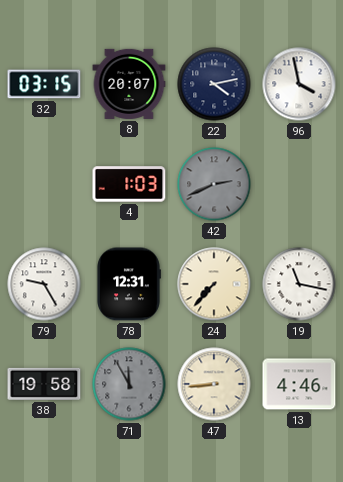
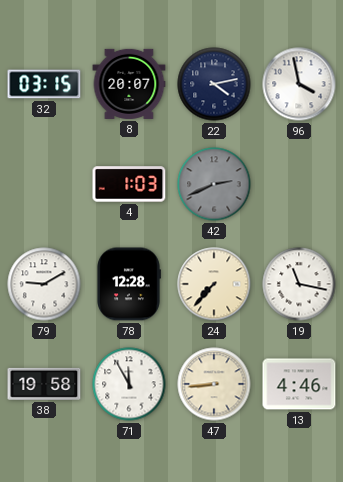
79: 9:25 -> 9:10
78: 12:31 -> 12:28
71 dial: grey -> white
